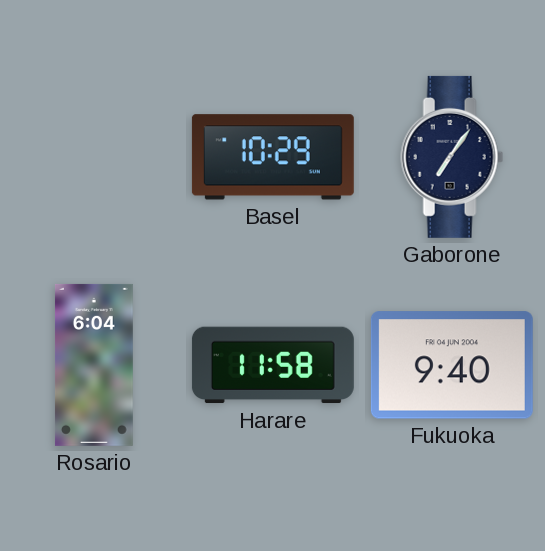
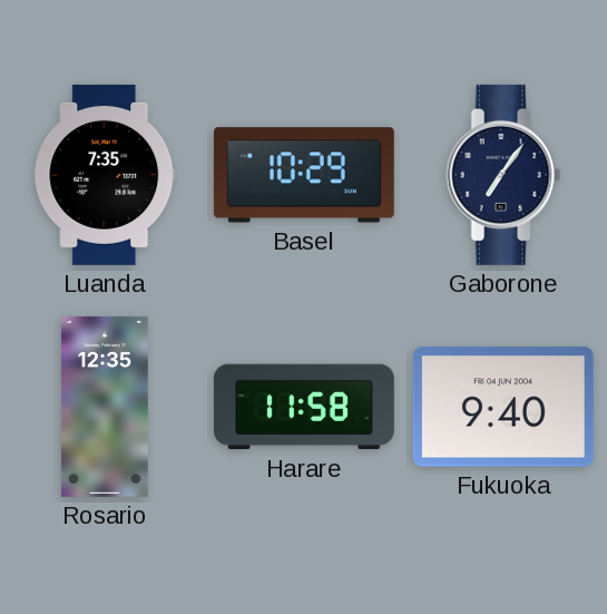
Luanda: none -> 7:35
Rosario: 6:04 -> 12:35
